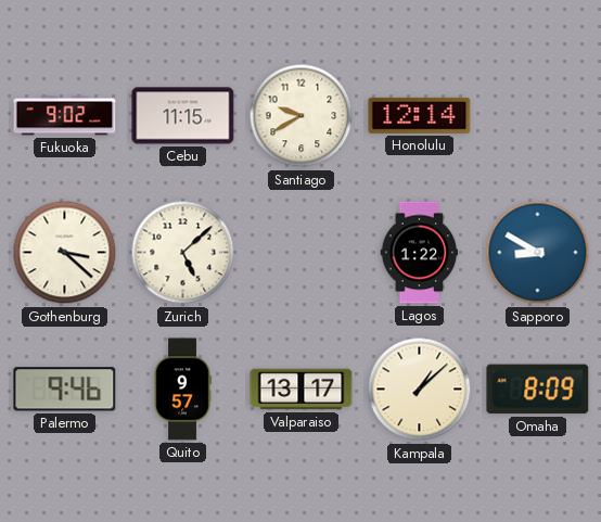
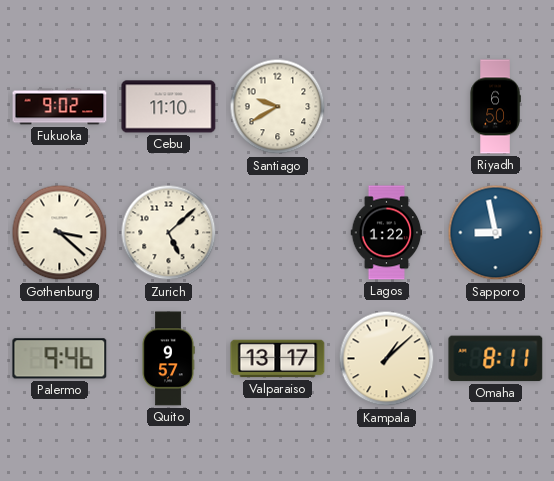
Cebu: 11:15 -> 11:10
Honolulu: 12:14 -> none
Riyadh: none -> 6:50
Sapporo: 8:50 -> 8:58
Omaha: 8:09 -> 8:11
